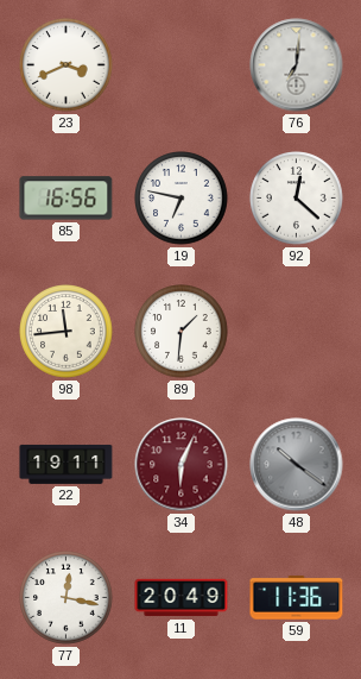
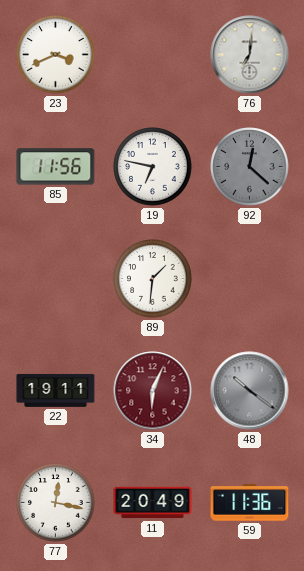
85: 16:56 -> 11:56
92 dial: white -> grey
98: 11:44 -> none
